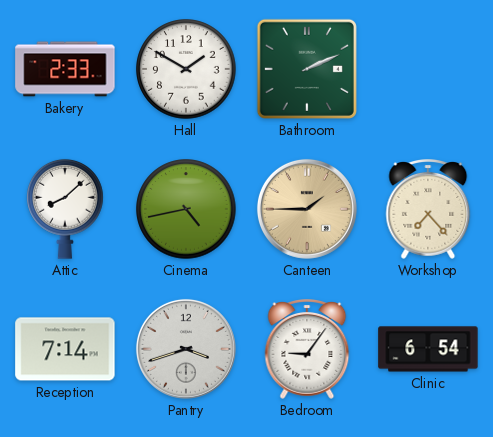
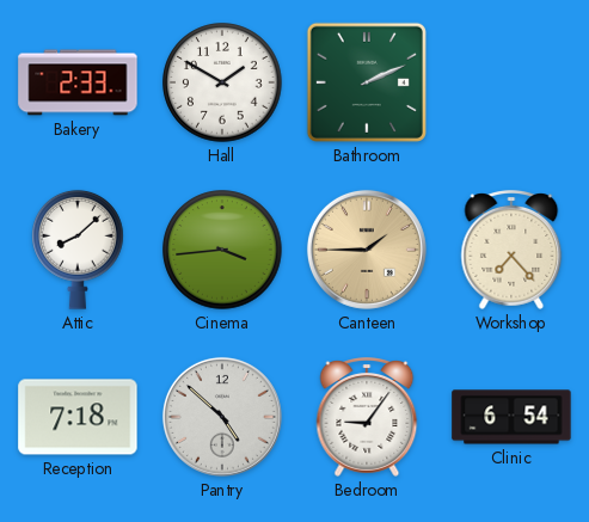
Cinema: 4:43 -> 3:44
Reception: 7:14 -> 7:18
Pantry: 3:42 -> 4:52
